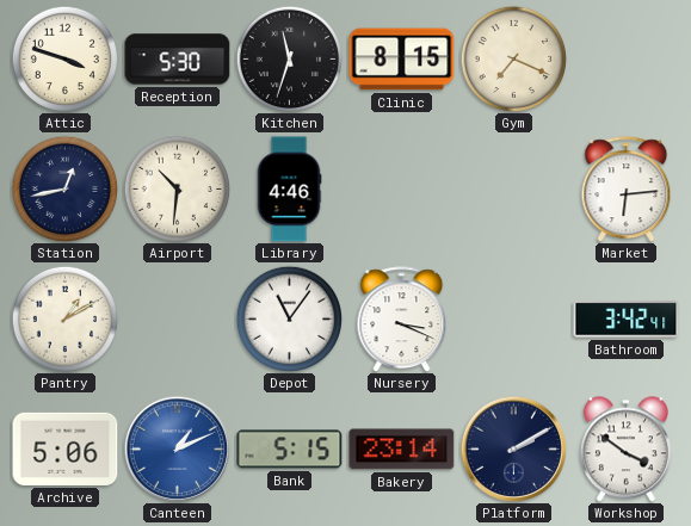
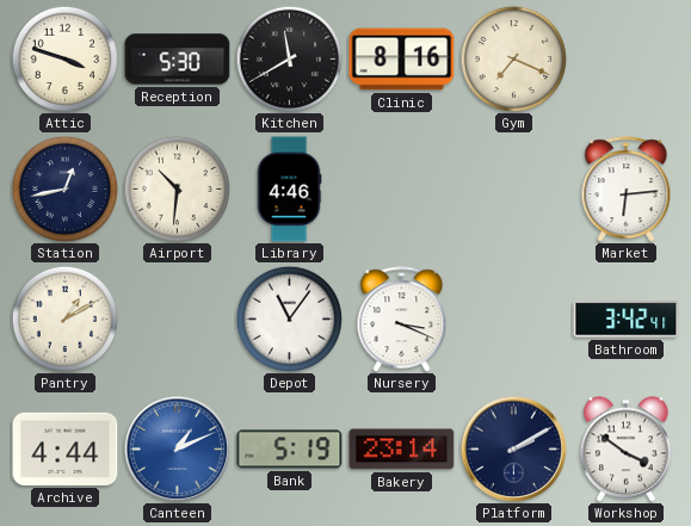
Kitchen: 11:33 -> 11:40
Clinic: 8:15 -> 8:16
Archive: 5:06 -> 4:44
Bank: 5:15 -> 5:19
